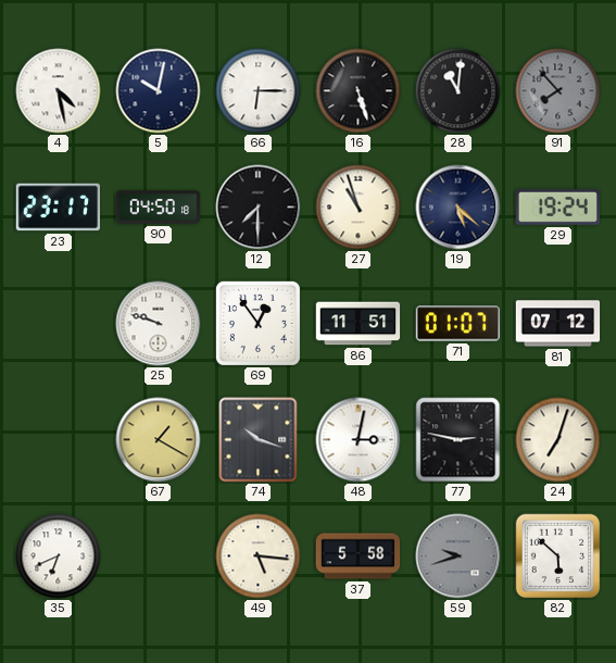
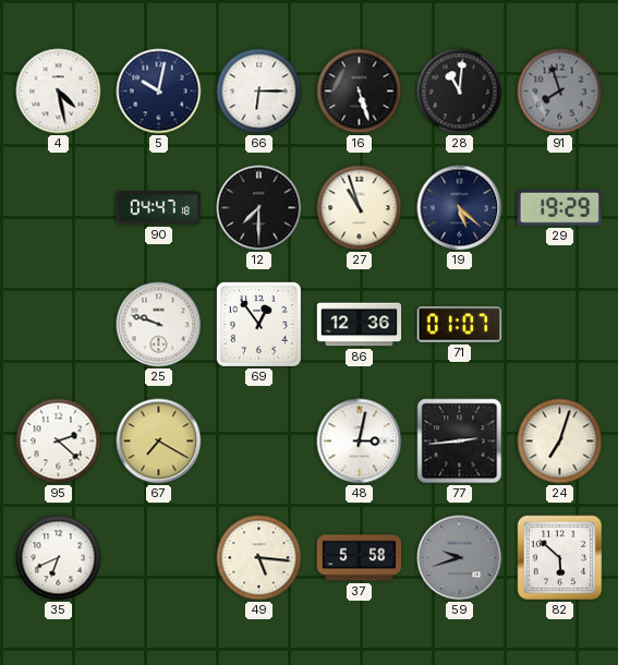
91: 7:53 -> 7:57
23: 23:17 -> none
90: 04:50 -> 04:47
29: 19:24 -> 19:29
86: 11:51 -> 12:36
81: 07:12 -> none
95: none -> 2:22
67: 1:20 -> 7:20
74: 10:18 -> none
77: 2:47 -> 2:44
